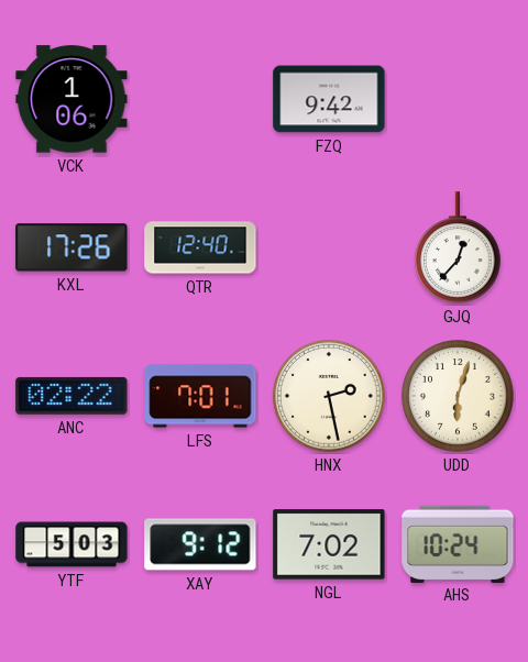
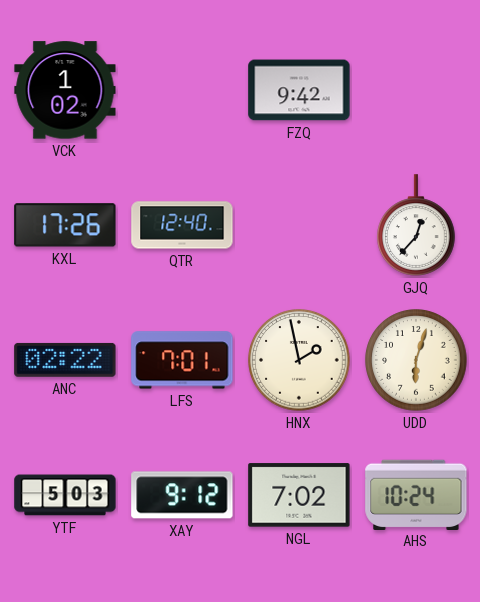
VCK: 1:06 -> 1:02
HNX: 2:28 -> 1:58
